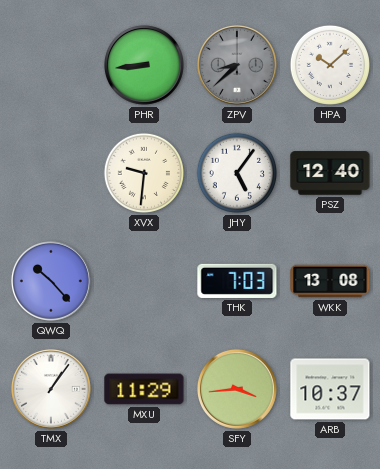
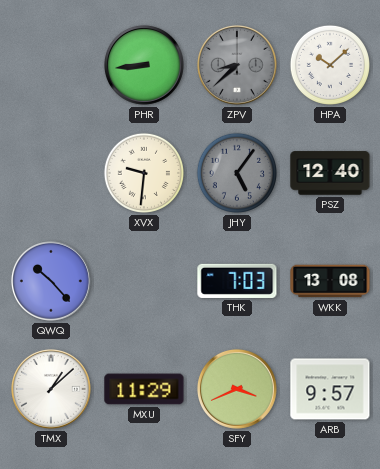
JHY dial: white -> grey
TMX: 1:06 -> 1:08
SFY: 3:44 -> 3:41
ARB: 10:37 -> 9:57
